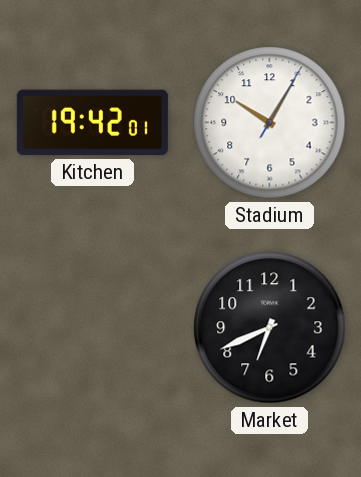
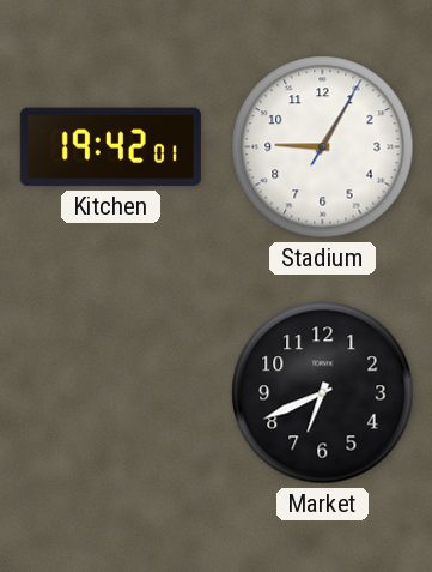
Stadium: 10:05 -> 9:05
